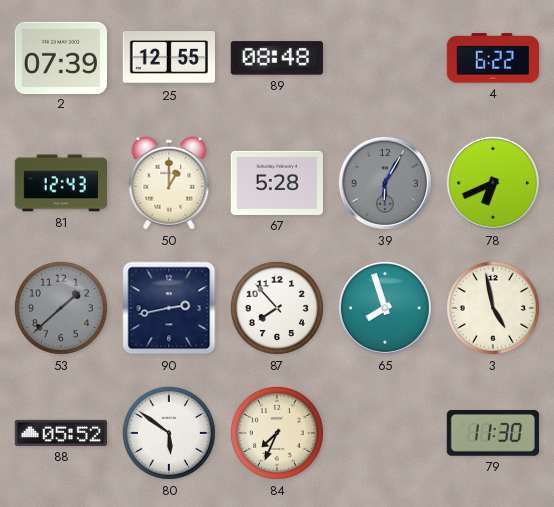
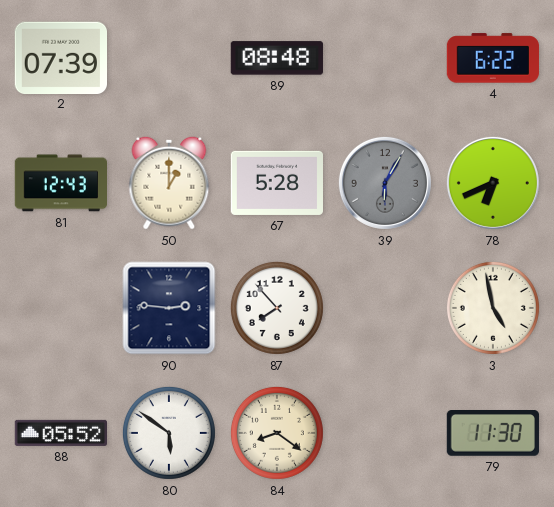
25: 12:55 -> none
53: 1:38 -> none
90: 2:43 -> 2:46
65: 7:57 -> none
84: 7:34 -> 8:21
